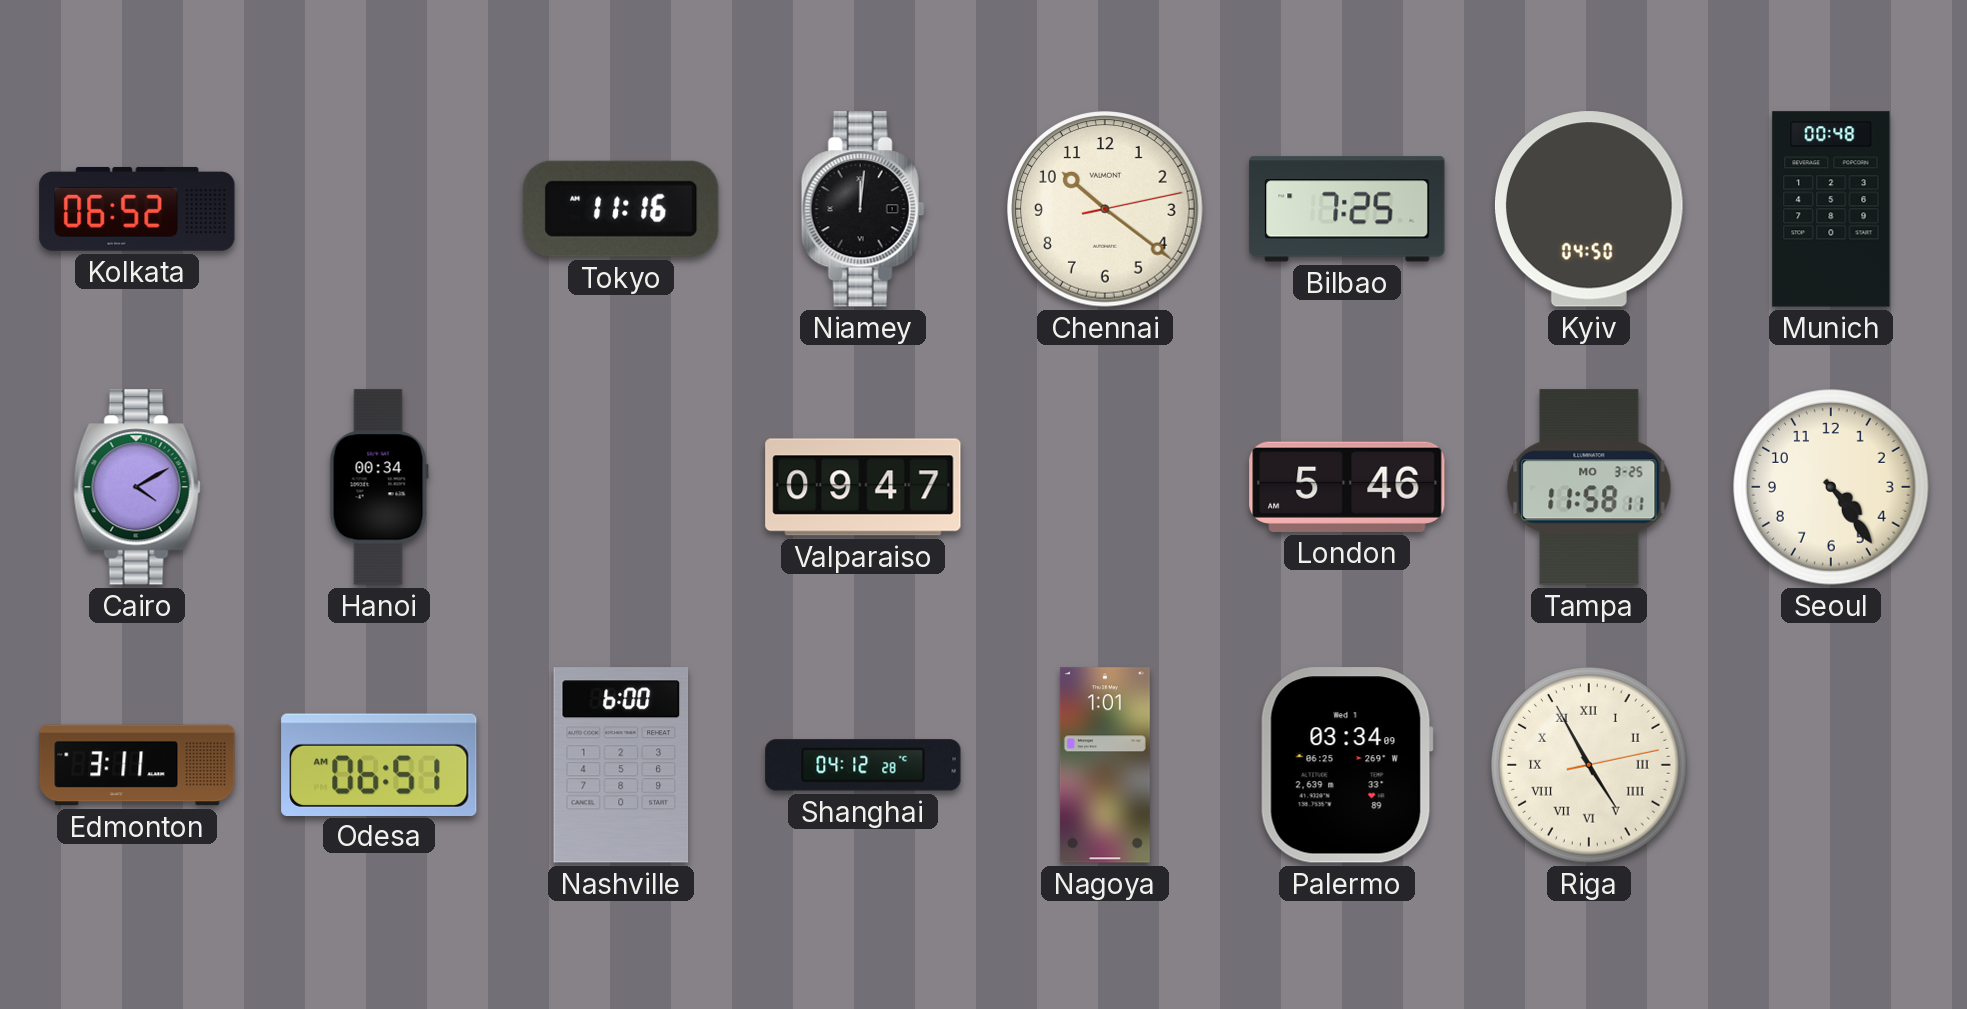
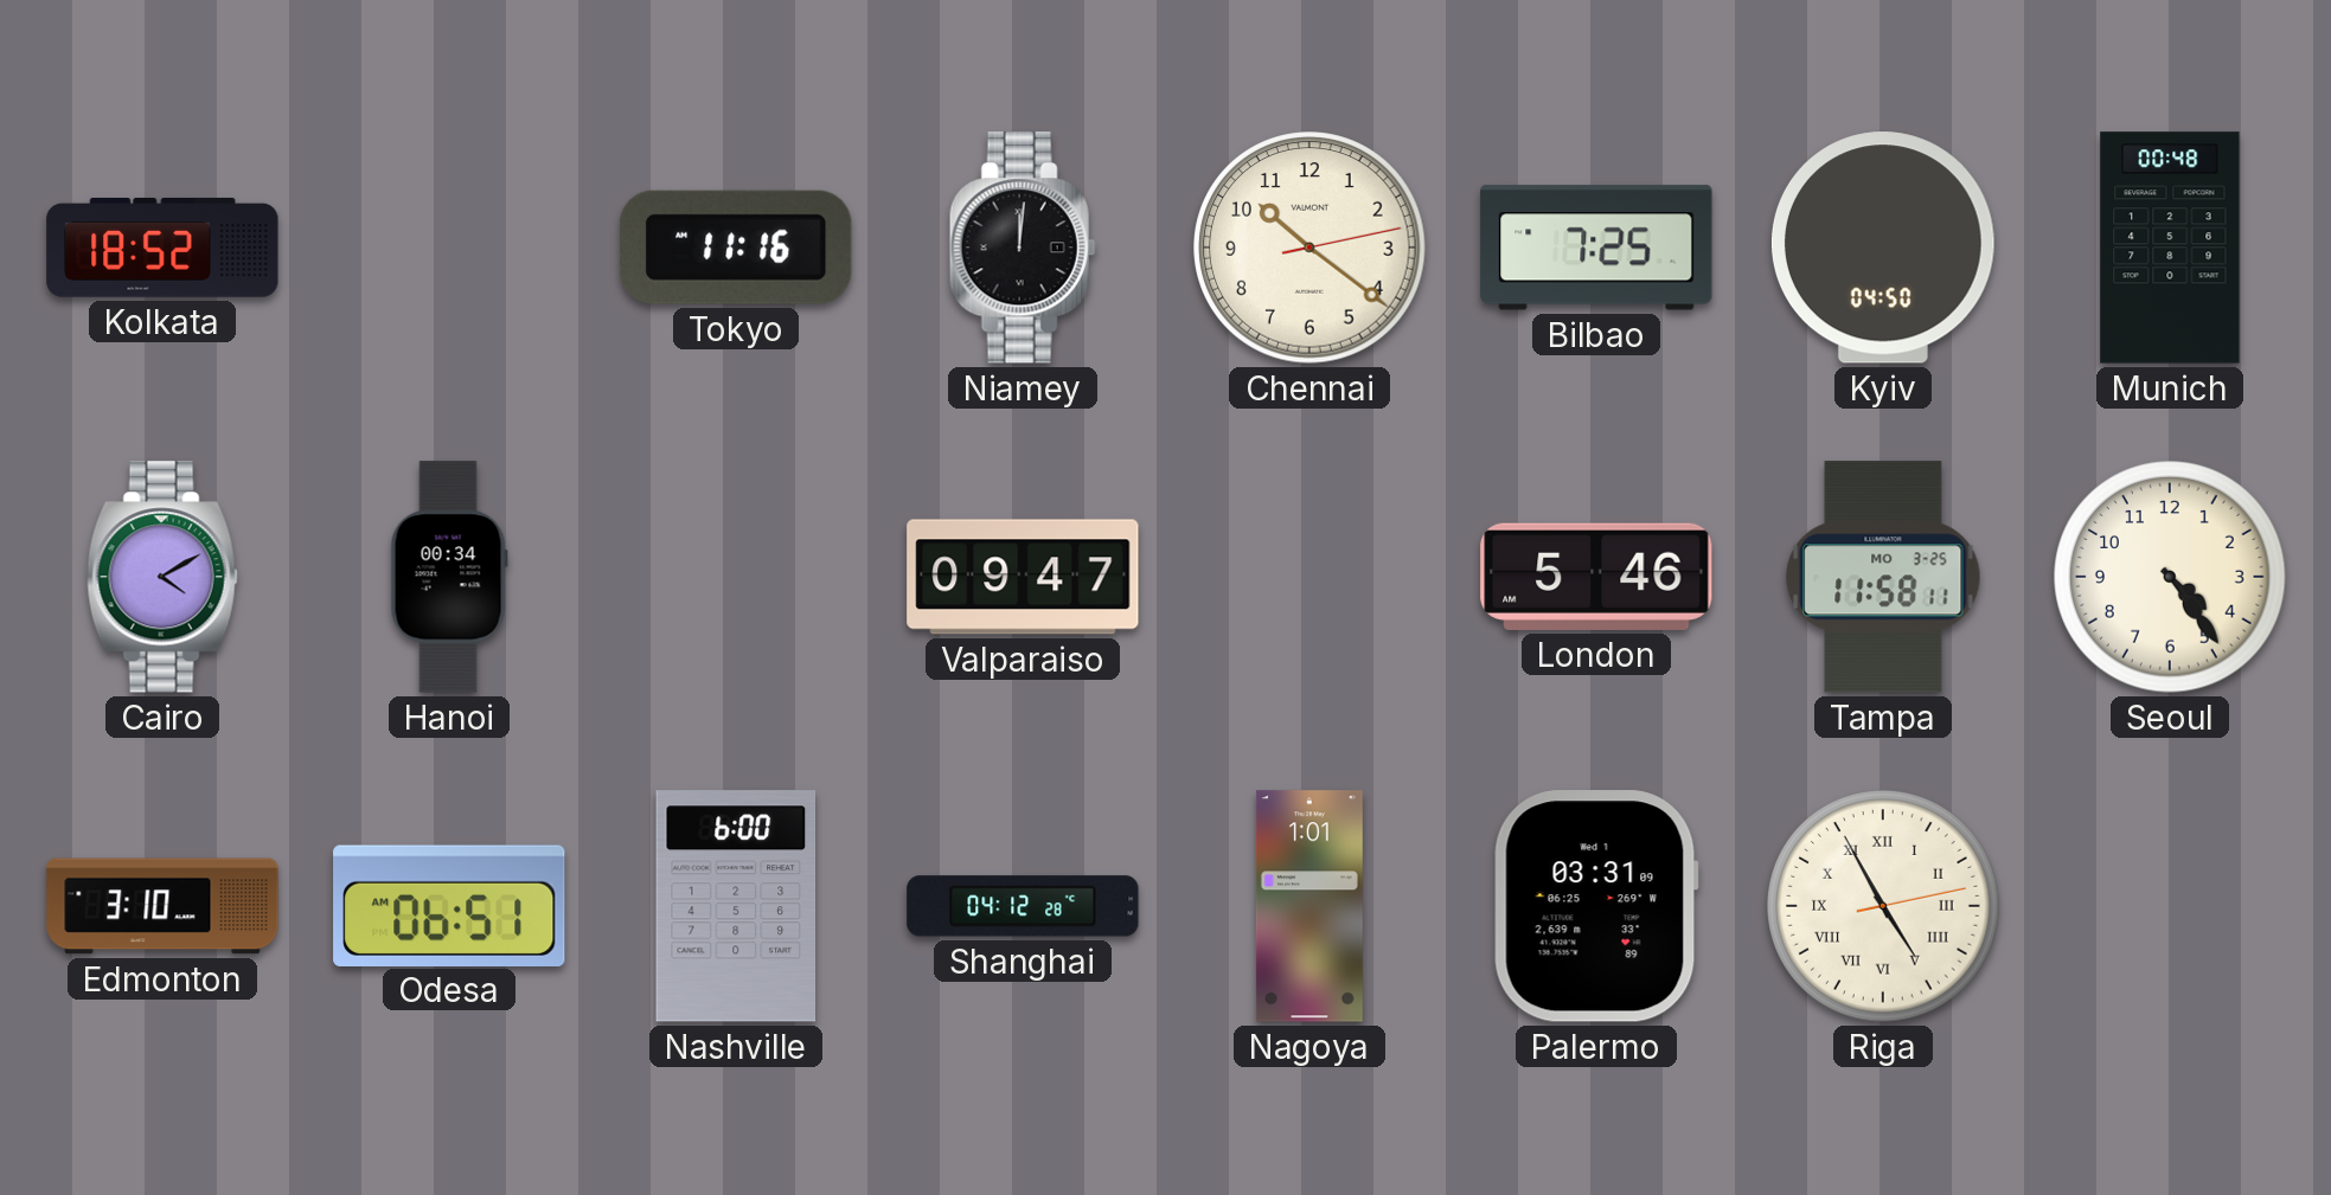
Kolkata: 06:52 -> 18:52
Edmonton: 3:11 -> 3:10
Palermo: 03:34 -> 03:31
